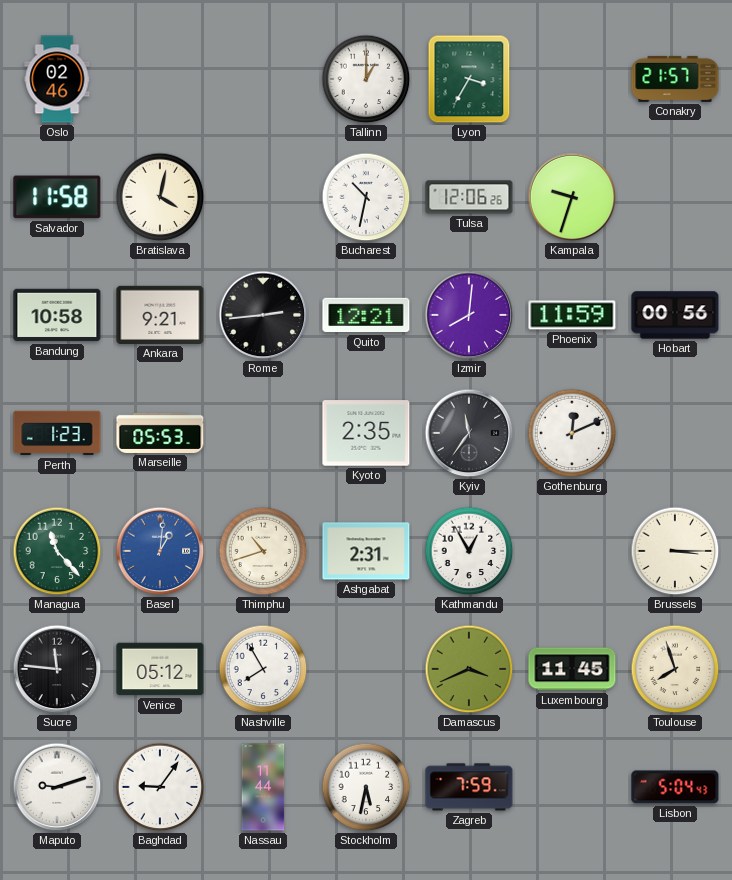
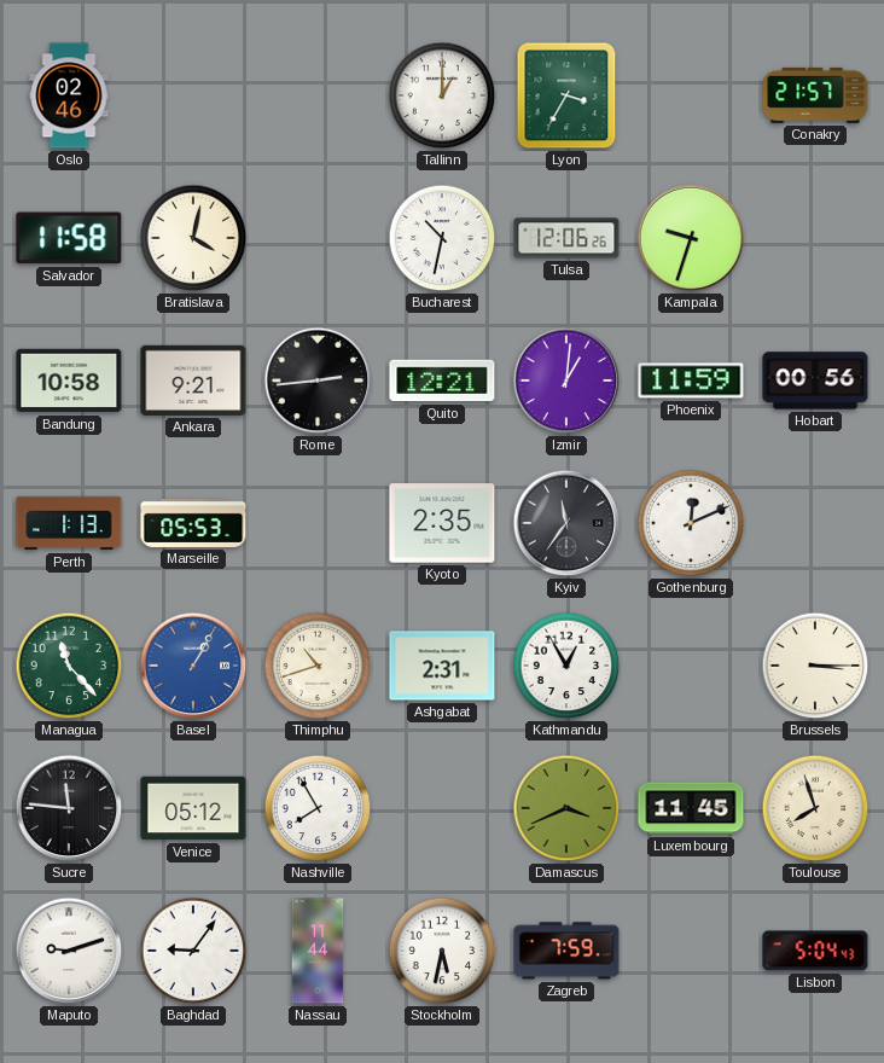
Izmir: 8:01 -> 1:01
Perth: 1:23 -> 1:13
Basel: 1:01 -> 1:05
